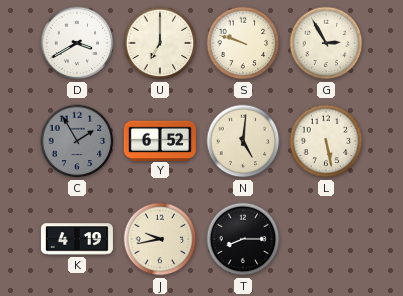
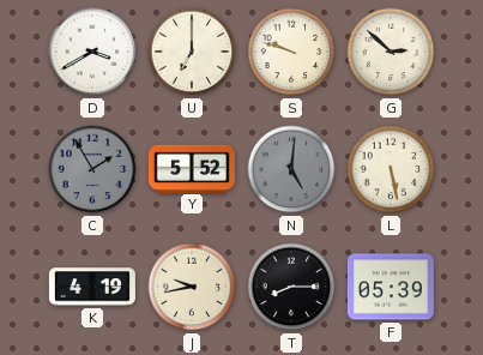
G: 2:55 -> 2:52
Y: 6:52 -> 5:52
N dial: cream -> grey
F: none -> 05:39
